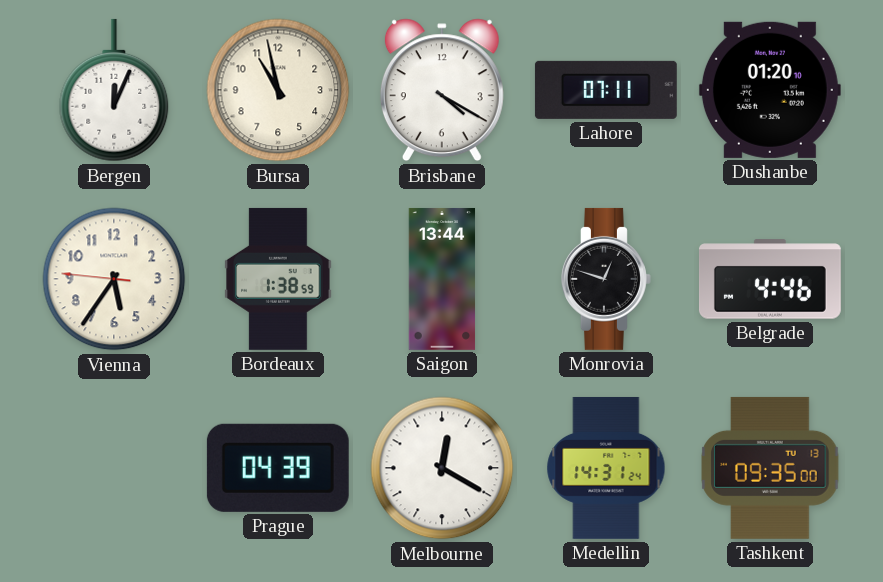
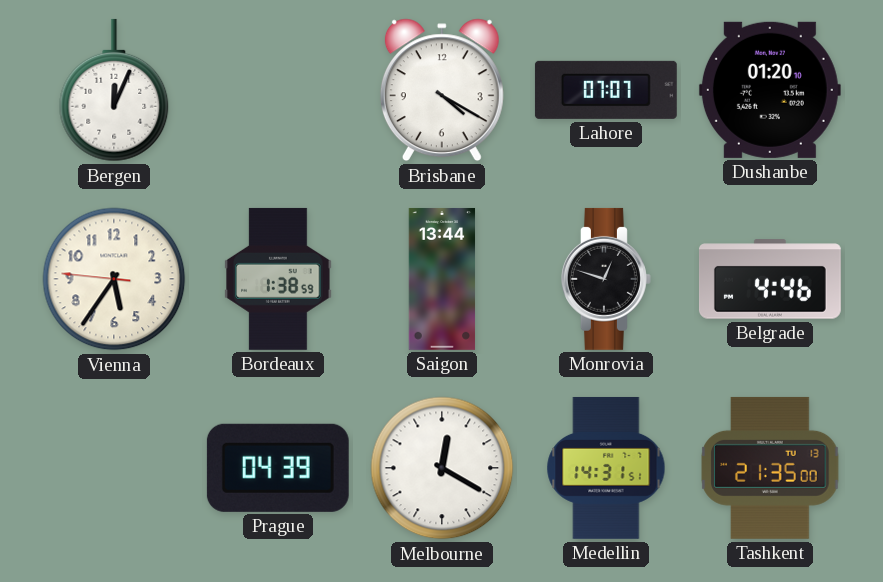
Bursa: 10:58 -> none
Lahore: 07:11 -> 07:07
Medellin: 14:31:24 -> 14:31:51
Tashkent: 09:35 -> 21:35
